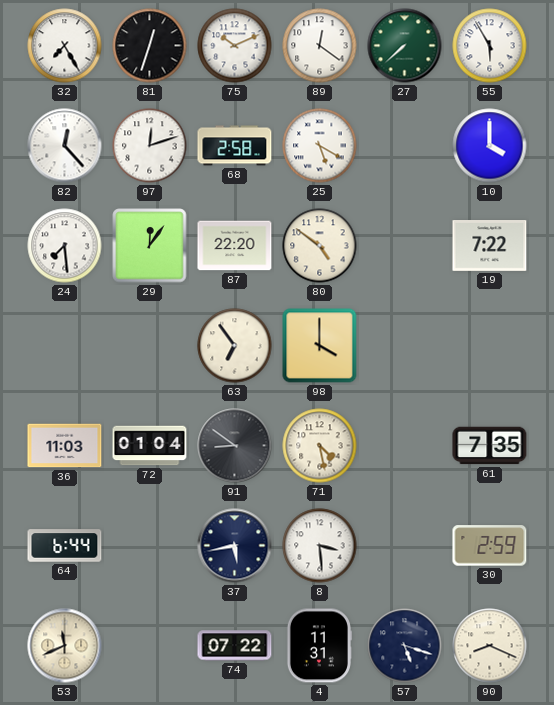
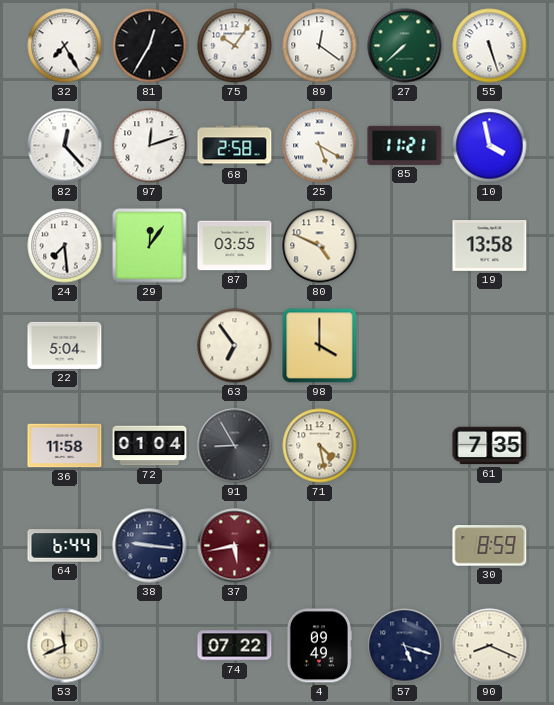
81: 12:33 -> 12:35
75: 10:11 -> 10:06
55: 5:55 -> 5:27
85: none -> 11:21
10: 4:00 -> 3:58
87: 22:20 -> 03:55
80: 4:51 -> 4:49
19: 7:22 -> 13:58
22: none -> 5:04
36: 11:03 -> 11:58
91: 8:51 -> 8:55
38: none -> 9:16
37 dial: navy -> burgundy
8: 3:29 -> none
30: 2:59 -> 8:59
4: 11:31 -> 09:49
